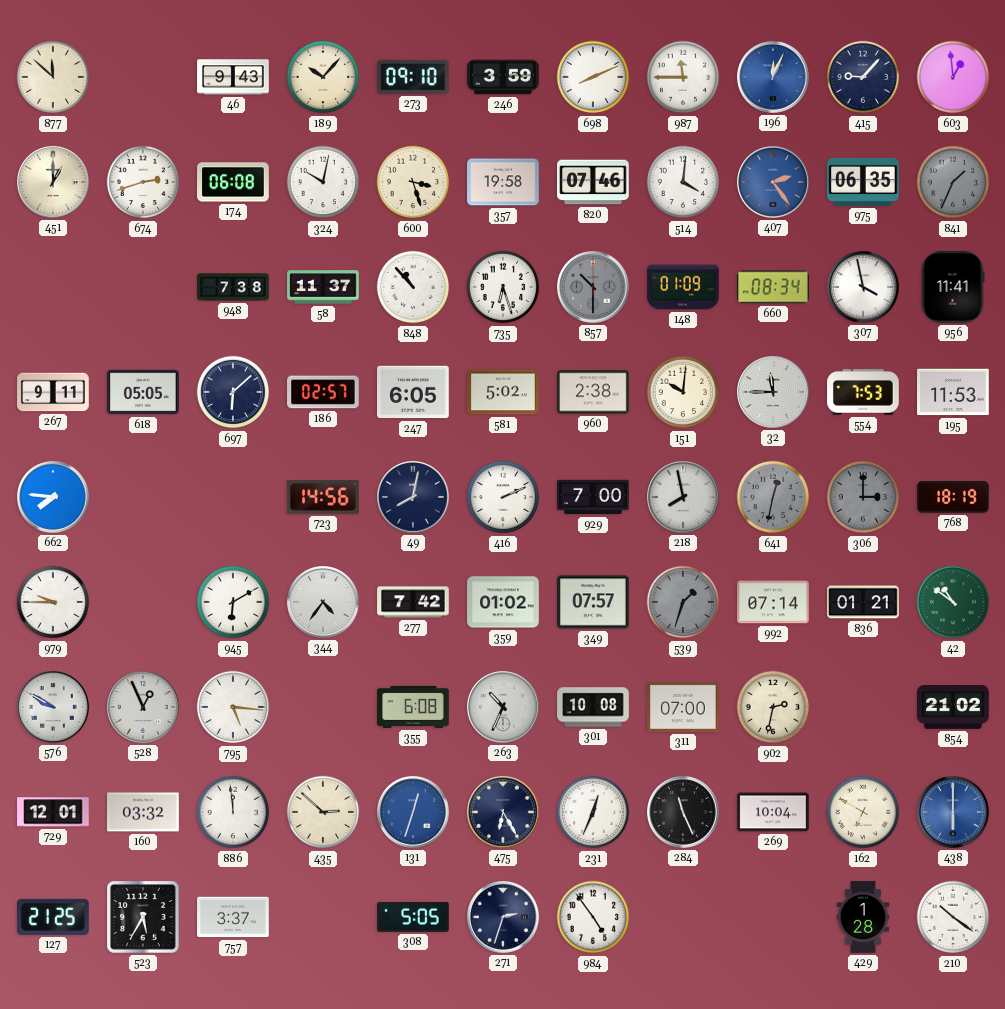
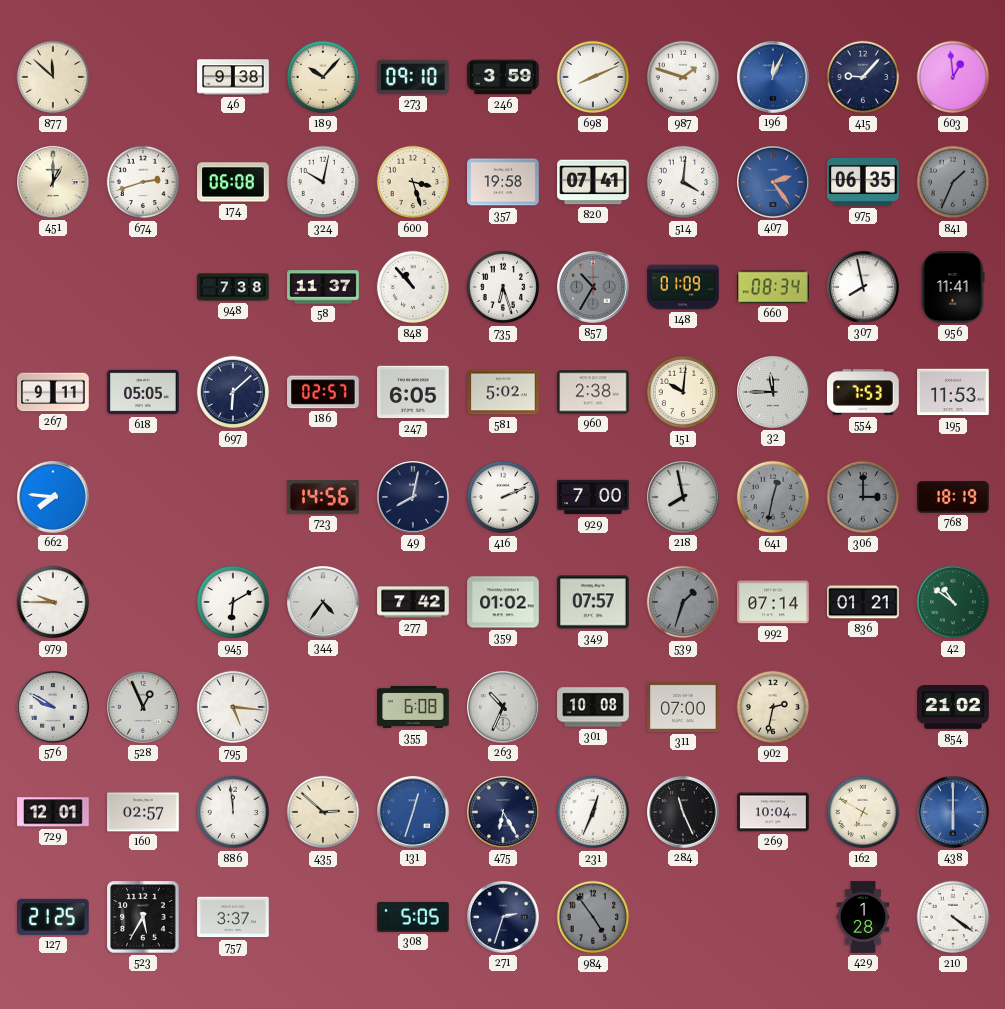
46: 9:43 -> 9:38
987: 11:45 -> 1:48
820: 07:46 -> 07:41
857: 10:30 -> 10:35
307: 3:58 -> 7:58
160: 03:32 -> 02:57
984 dial: white -> grey
210: 10:21 -> 4:21
